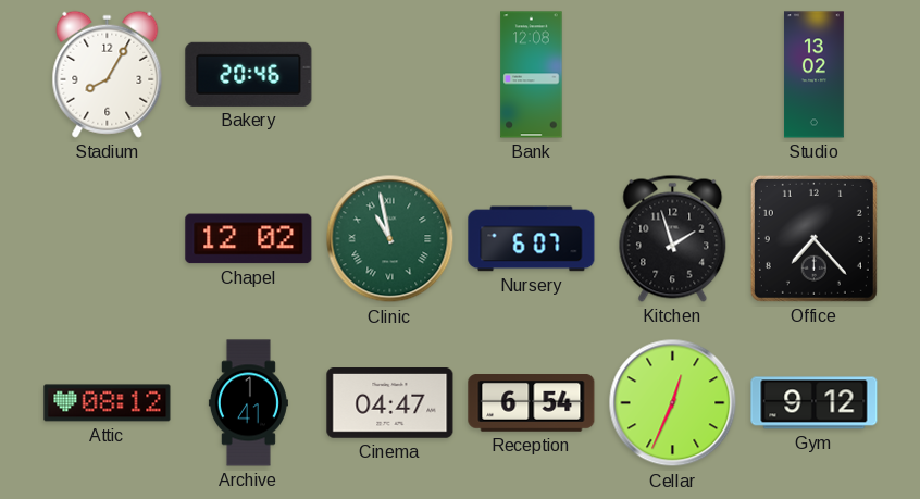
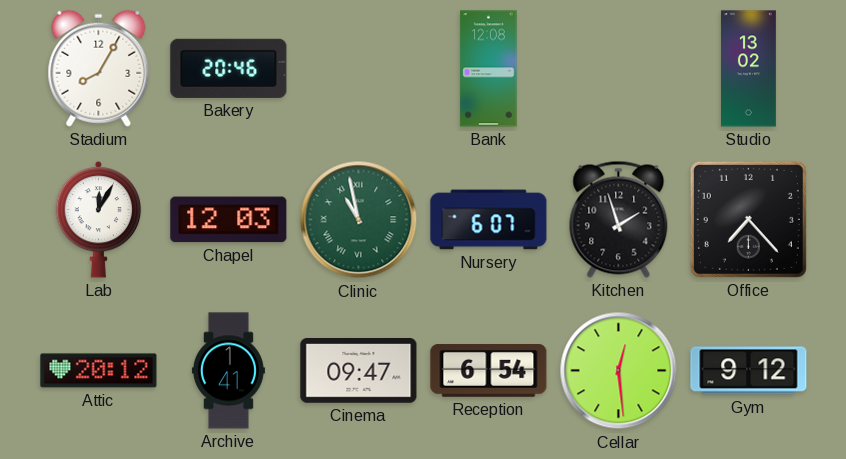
Lab: none -> 12:05
Chapel: 12:02 -> 12:03
Attic: 08:12 -> 20:12
Cinema: 04:47 -> 09:47
Cellar: 12:34 -> 12:29
